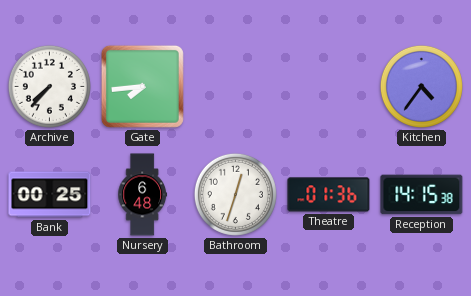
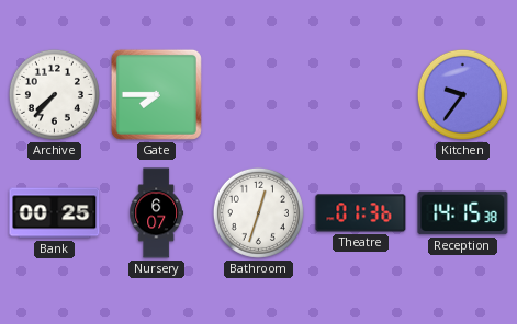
Gate: 7:44 -> 7:45
Kitchen: 4:36 -> 9:36
Nursery: 6:48 -> 6:07
